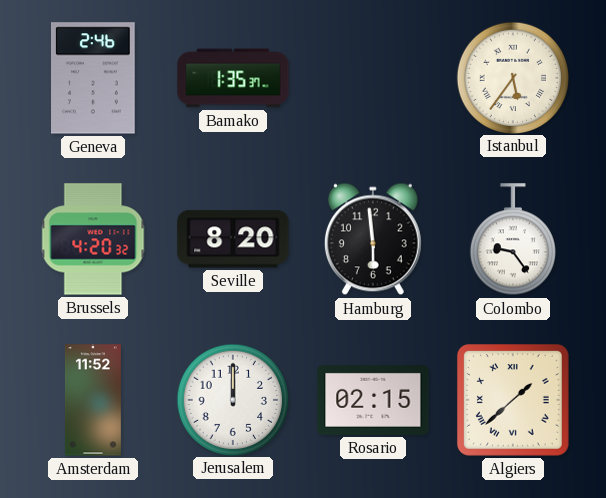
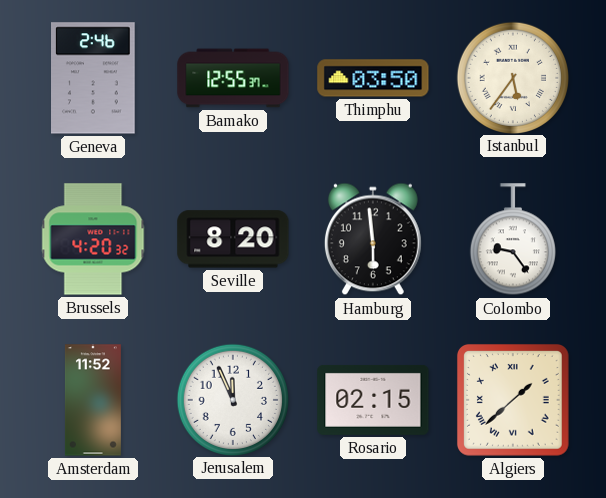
Bamako: 1:35 -> 12:55
Thimphu: none -> 03:50
Jerusalem: 12:00 -> 11:56
